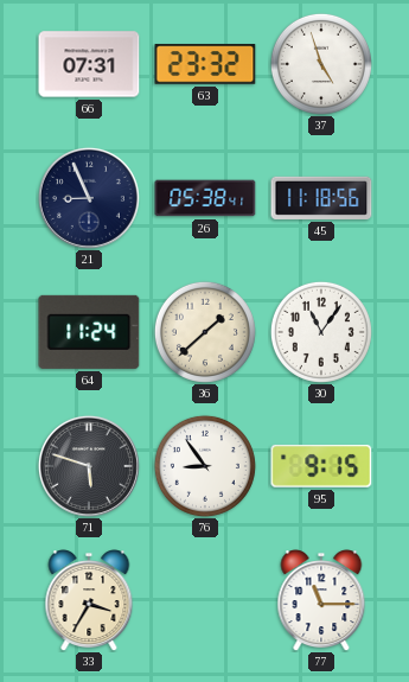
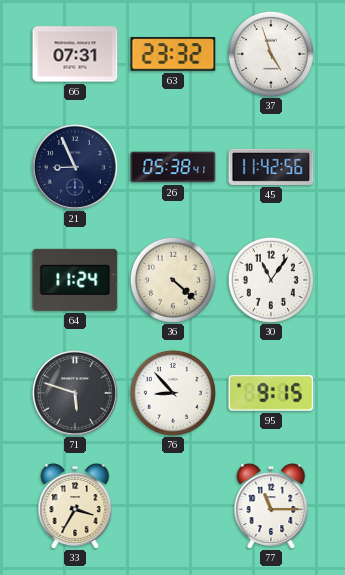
45: 11:18 -> 11:42
36: 1:38 -> 4:22
76: 8:54 -> 8:53
